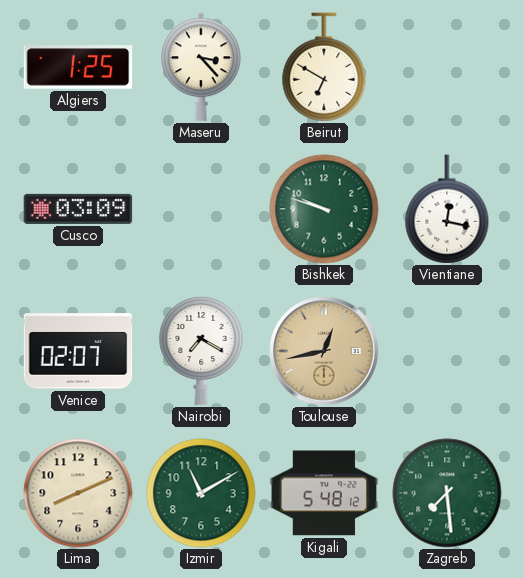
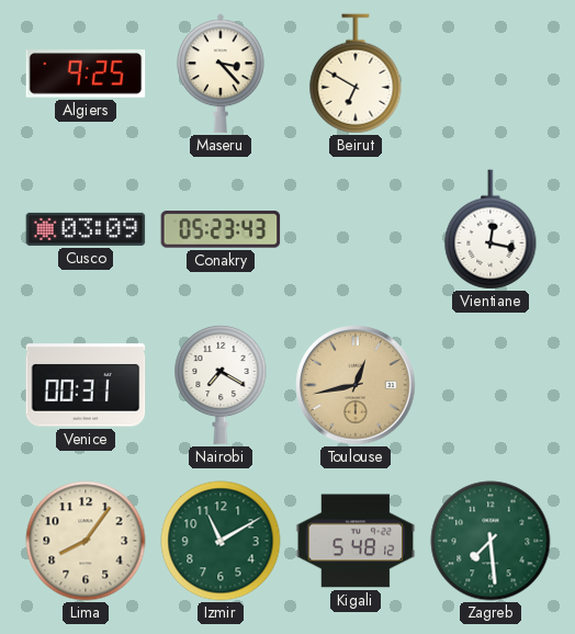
Algiers: 1:25 -> 9:25
Conakry: none -> 05:23
Bishkek: 9:48 -> none
Venice: 02:07 -> 00:31
Lima: 8:11 -> 8:06
